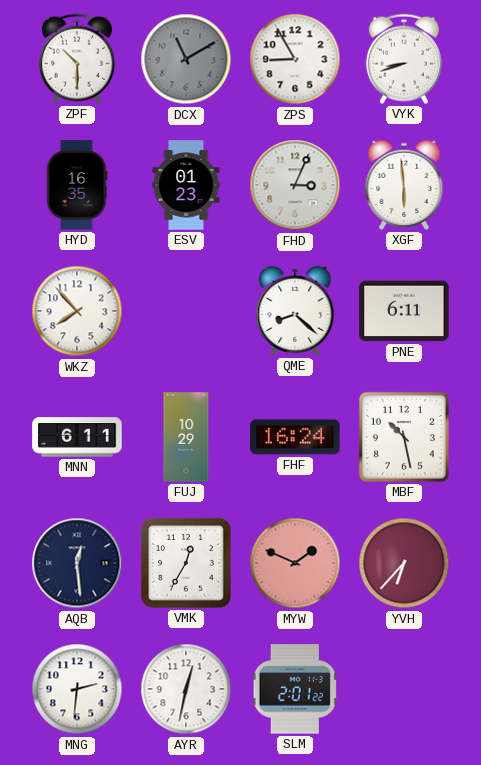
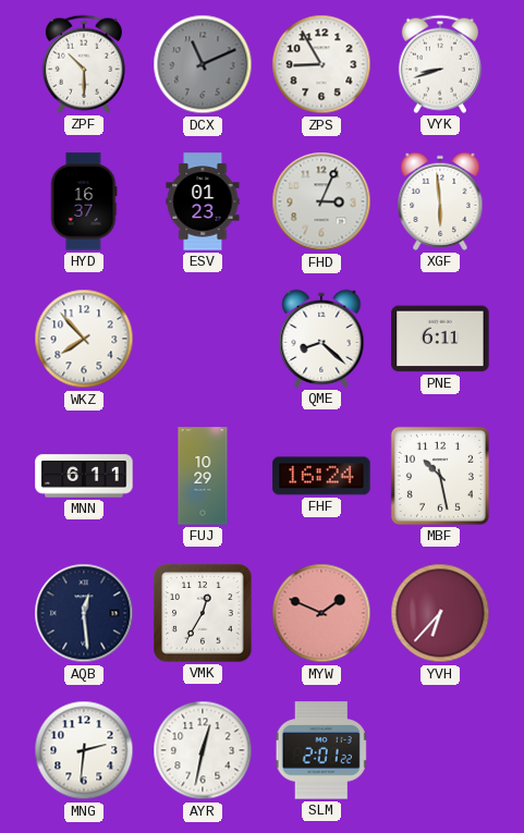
DCX: 11:10 -> 11:11
HYD: 16:35 -> 16:37
